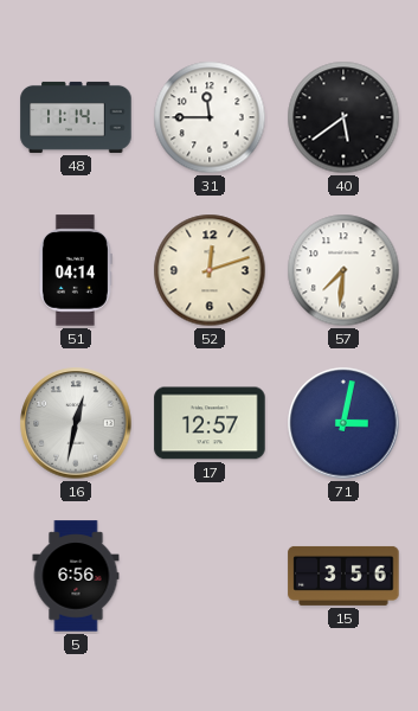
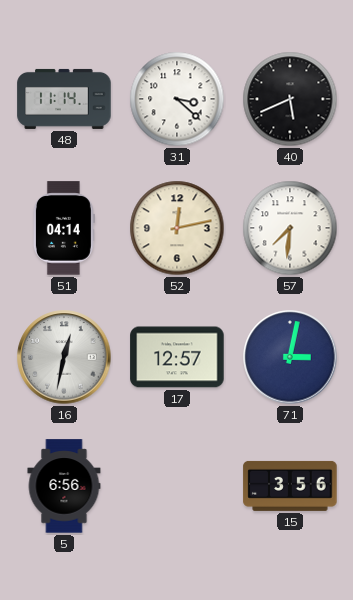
31: 11:45 -> 3:22
40: 5:39 -> 5:41
52: 12:12 -> 12:13
